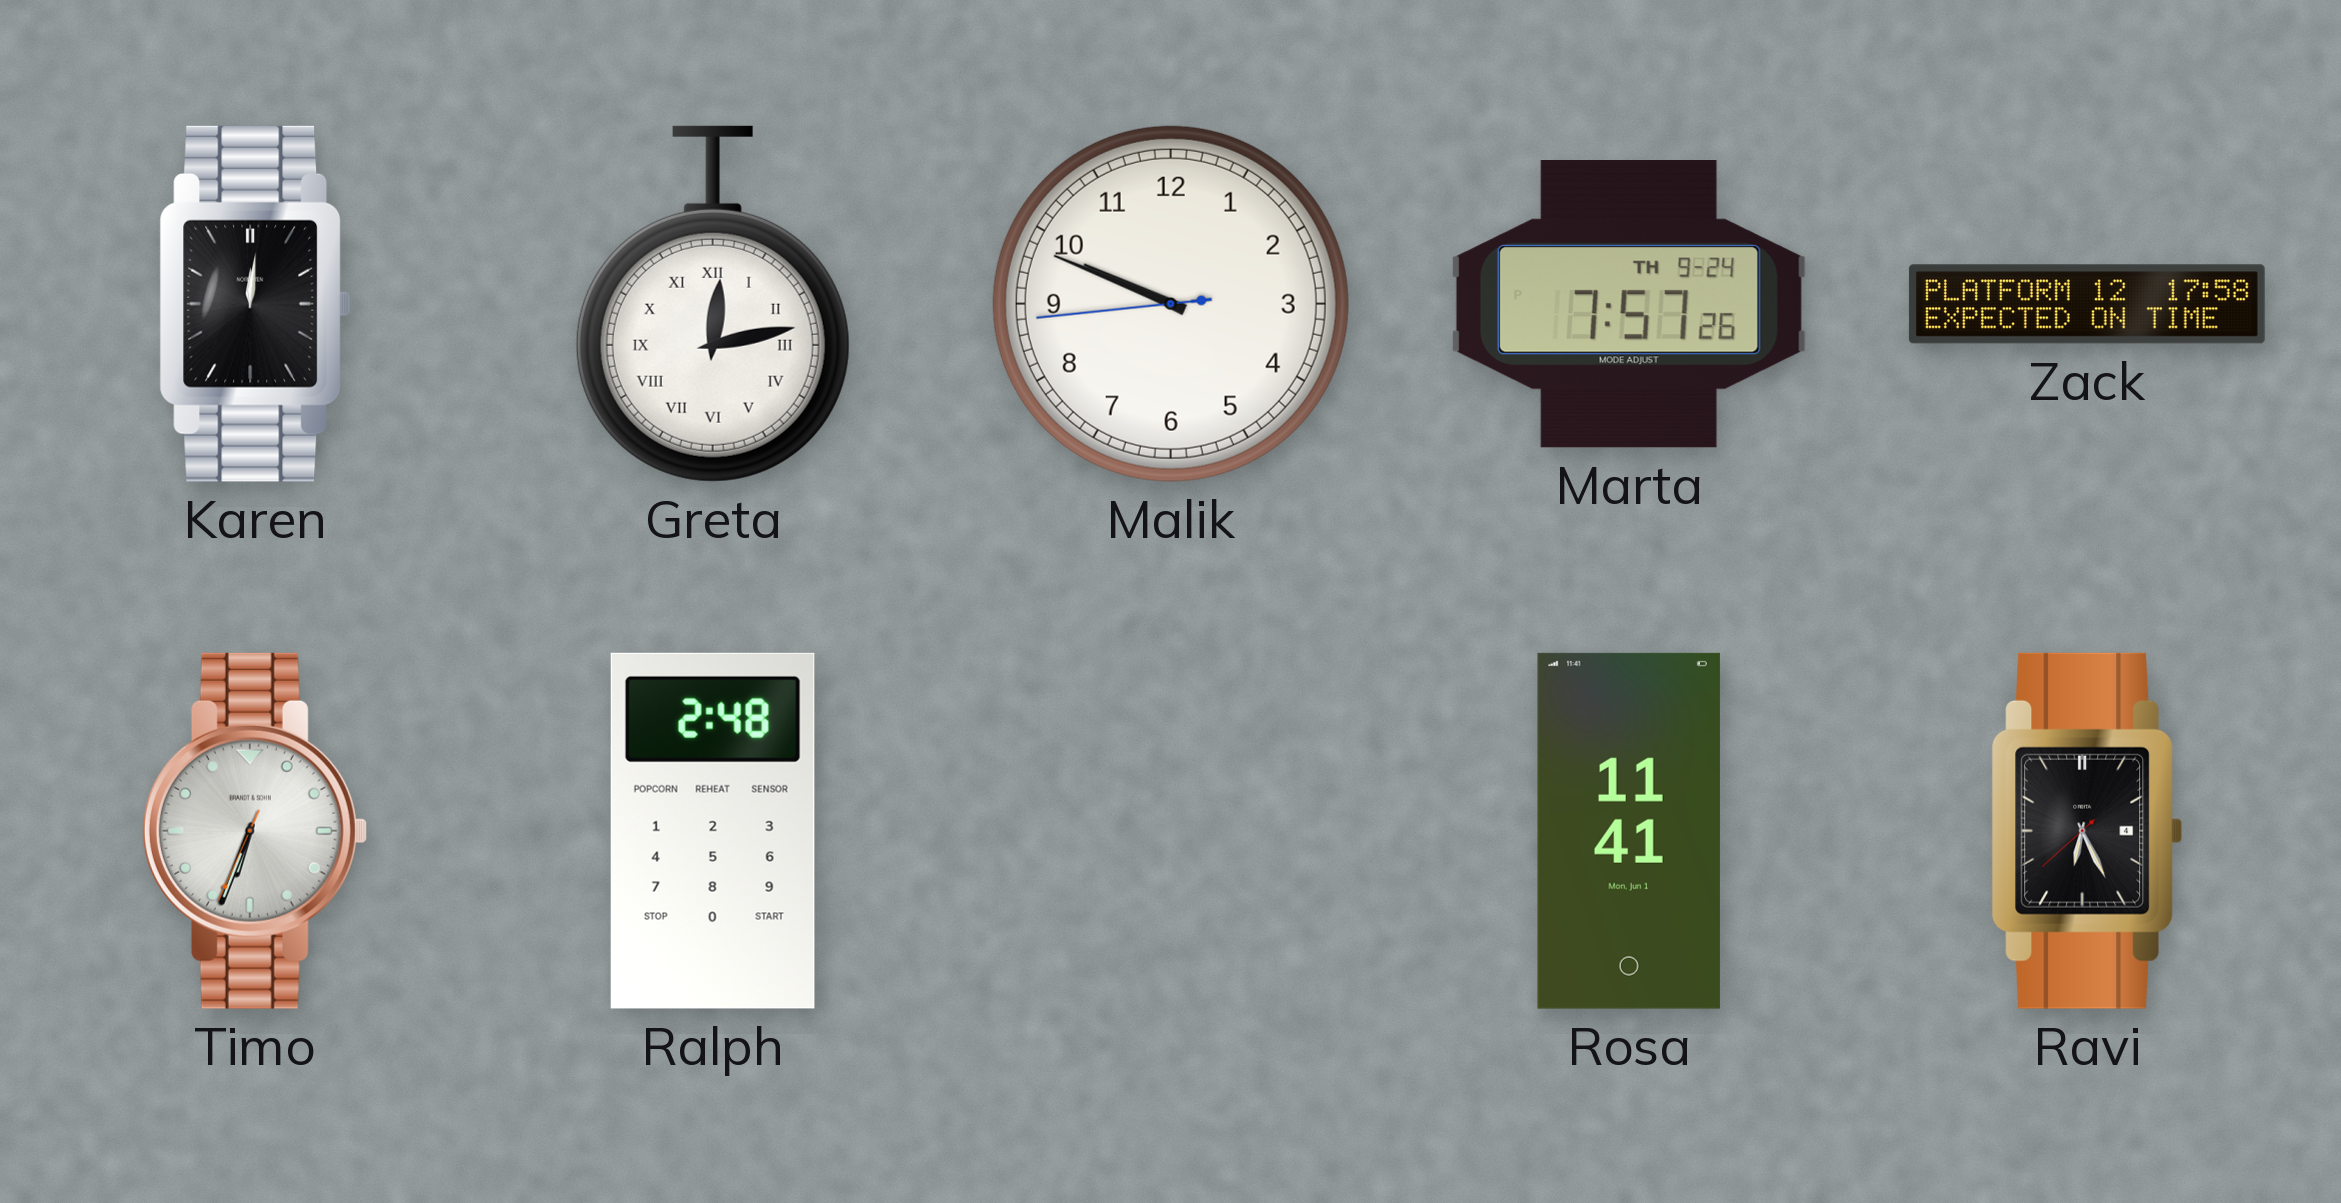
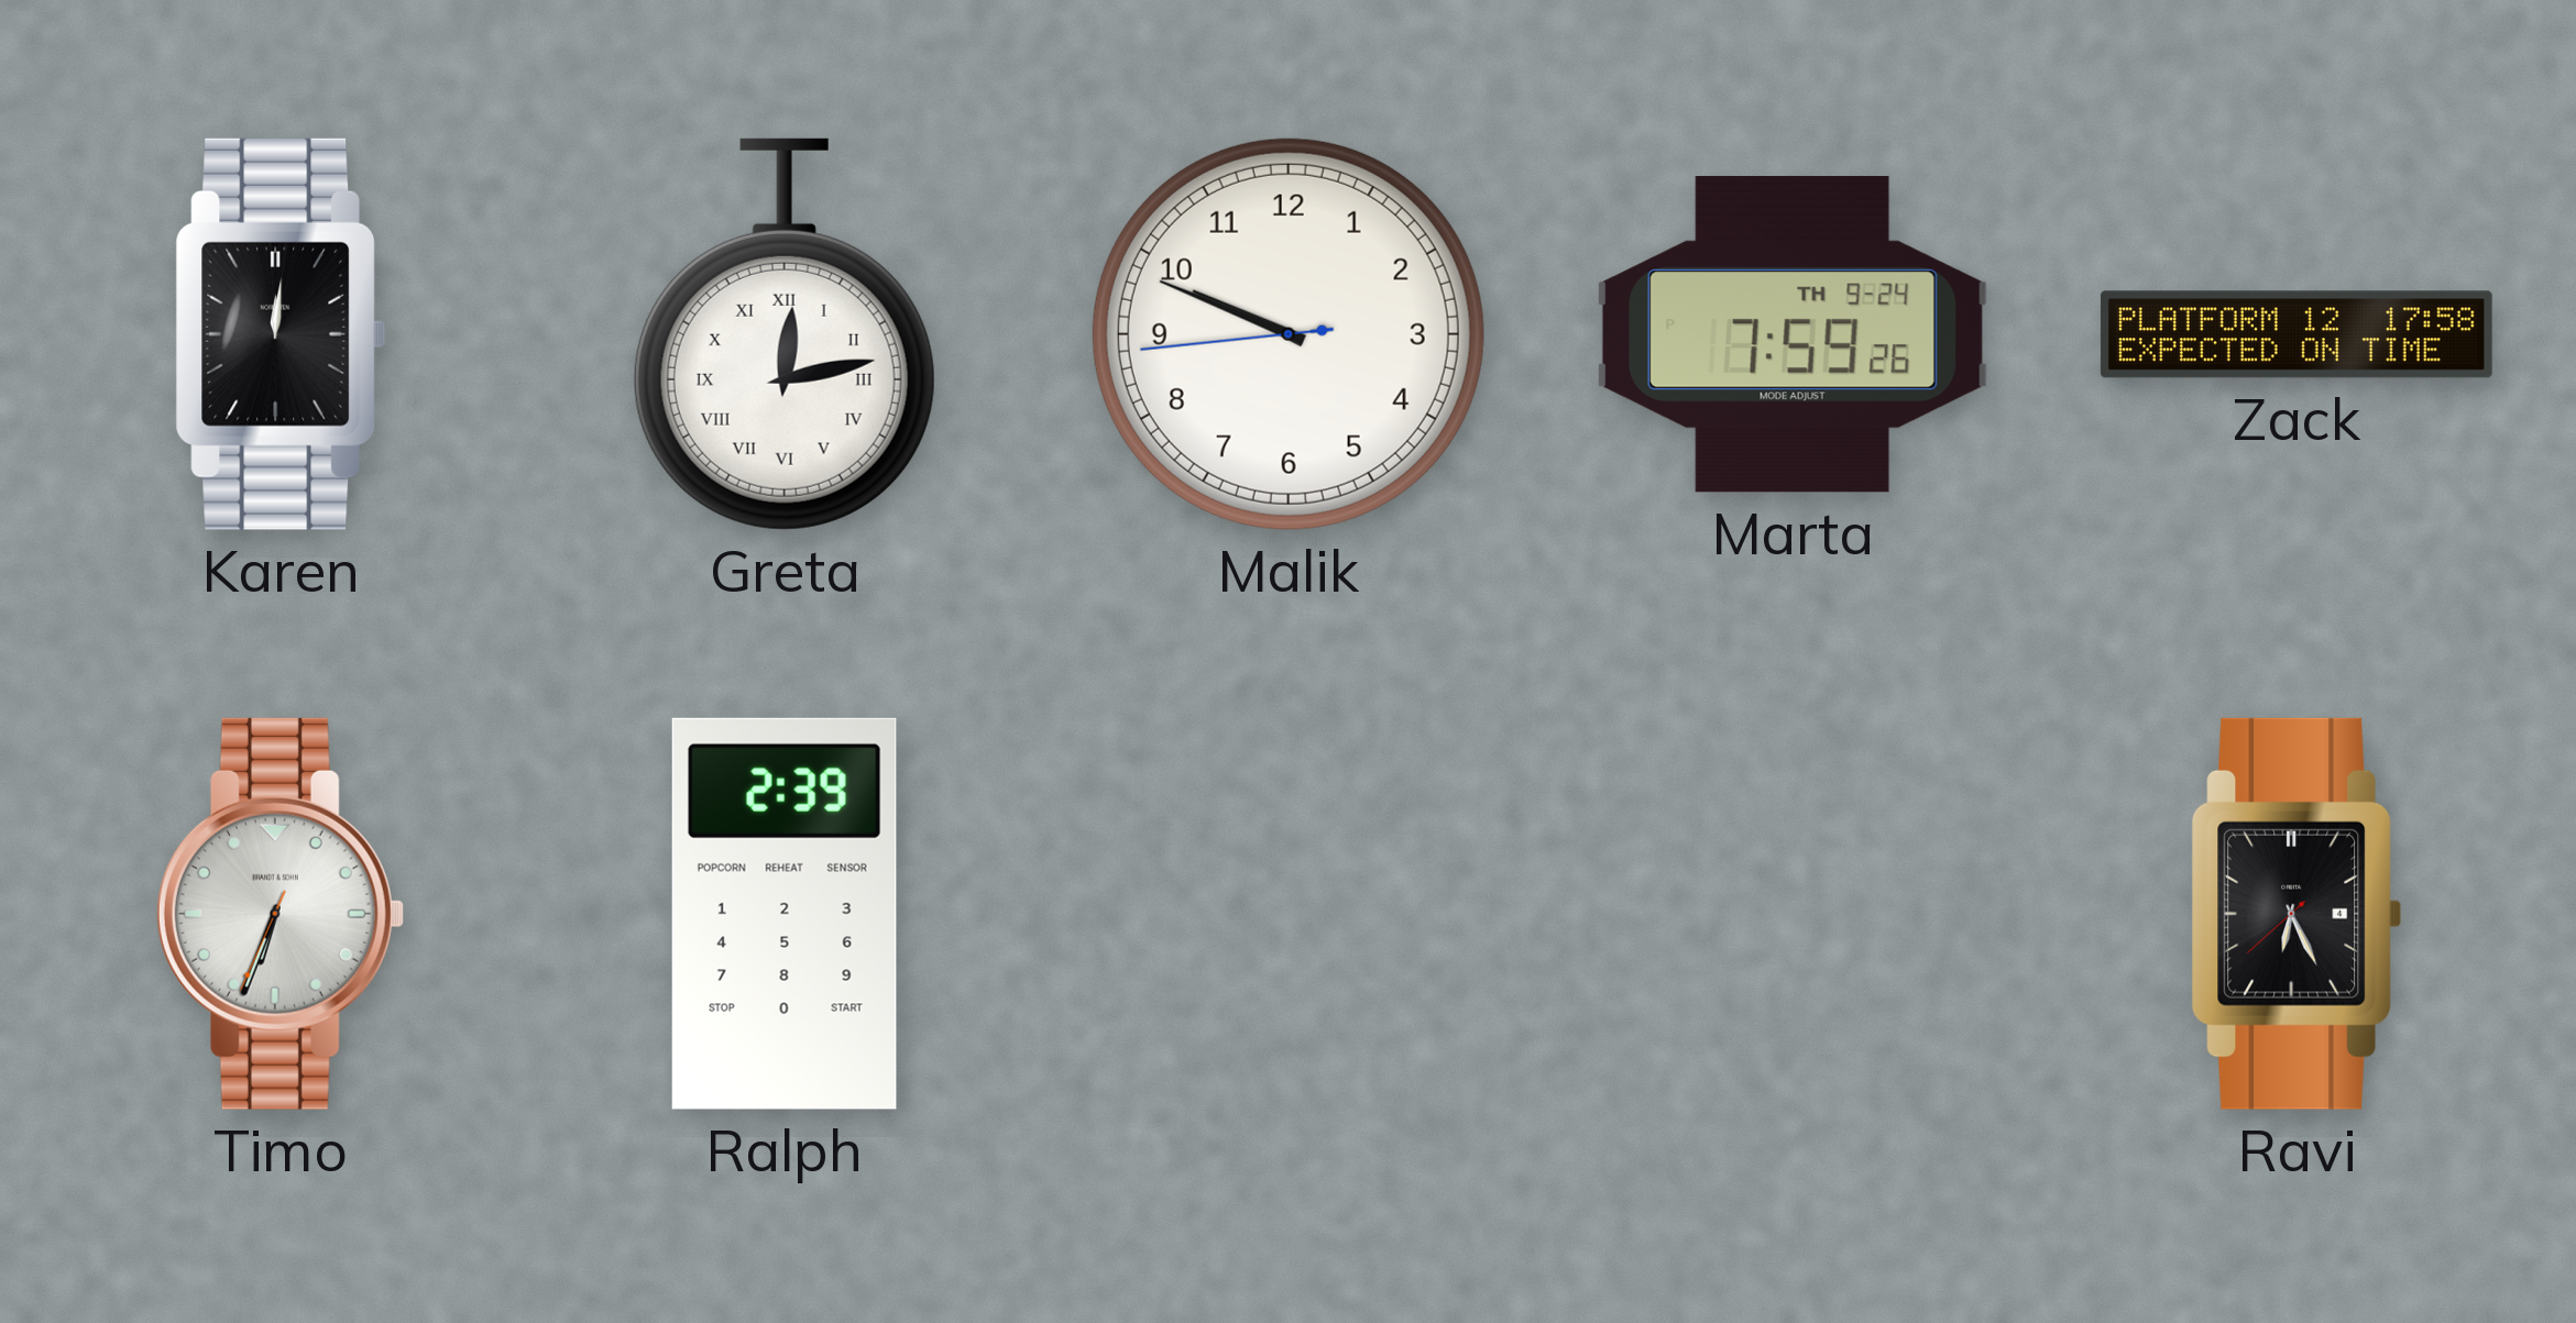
Marta: 7:57 -> 7:59
Ralph: 2:48 -> 2:39
Rosa: 11:41 -> none
